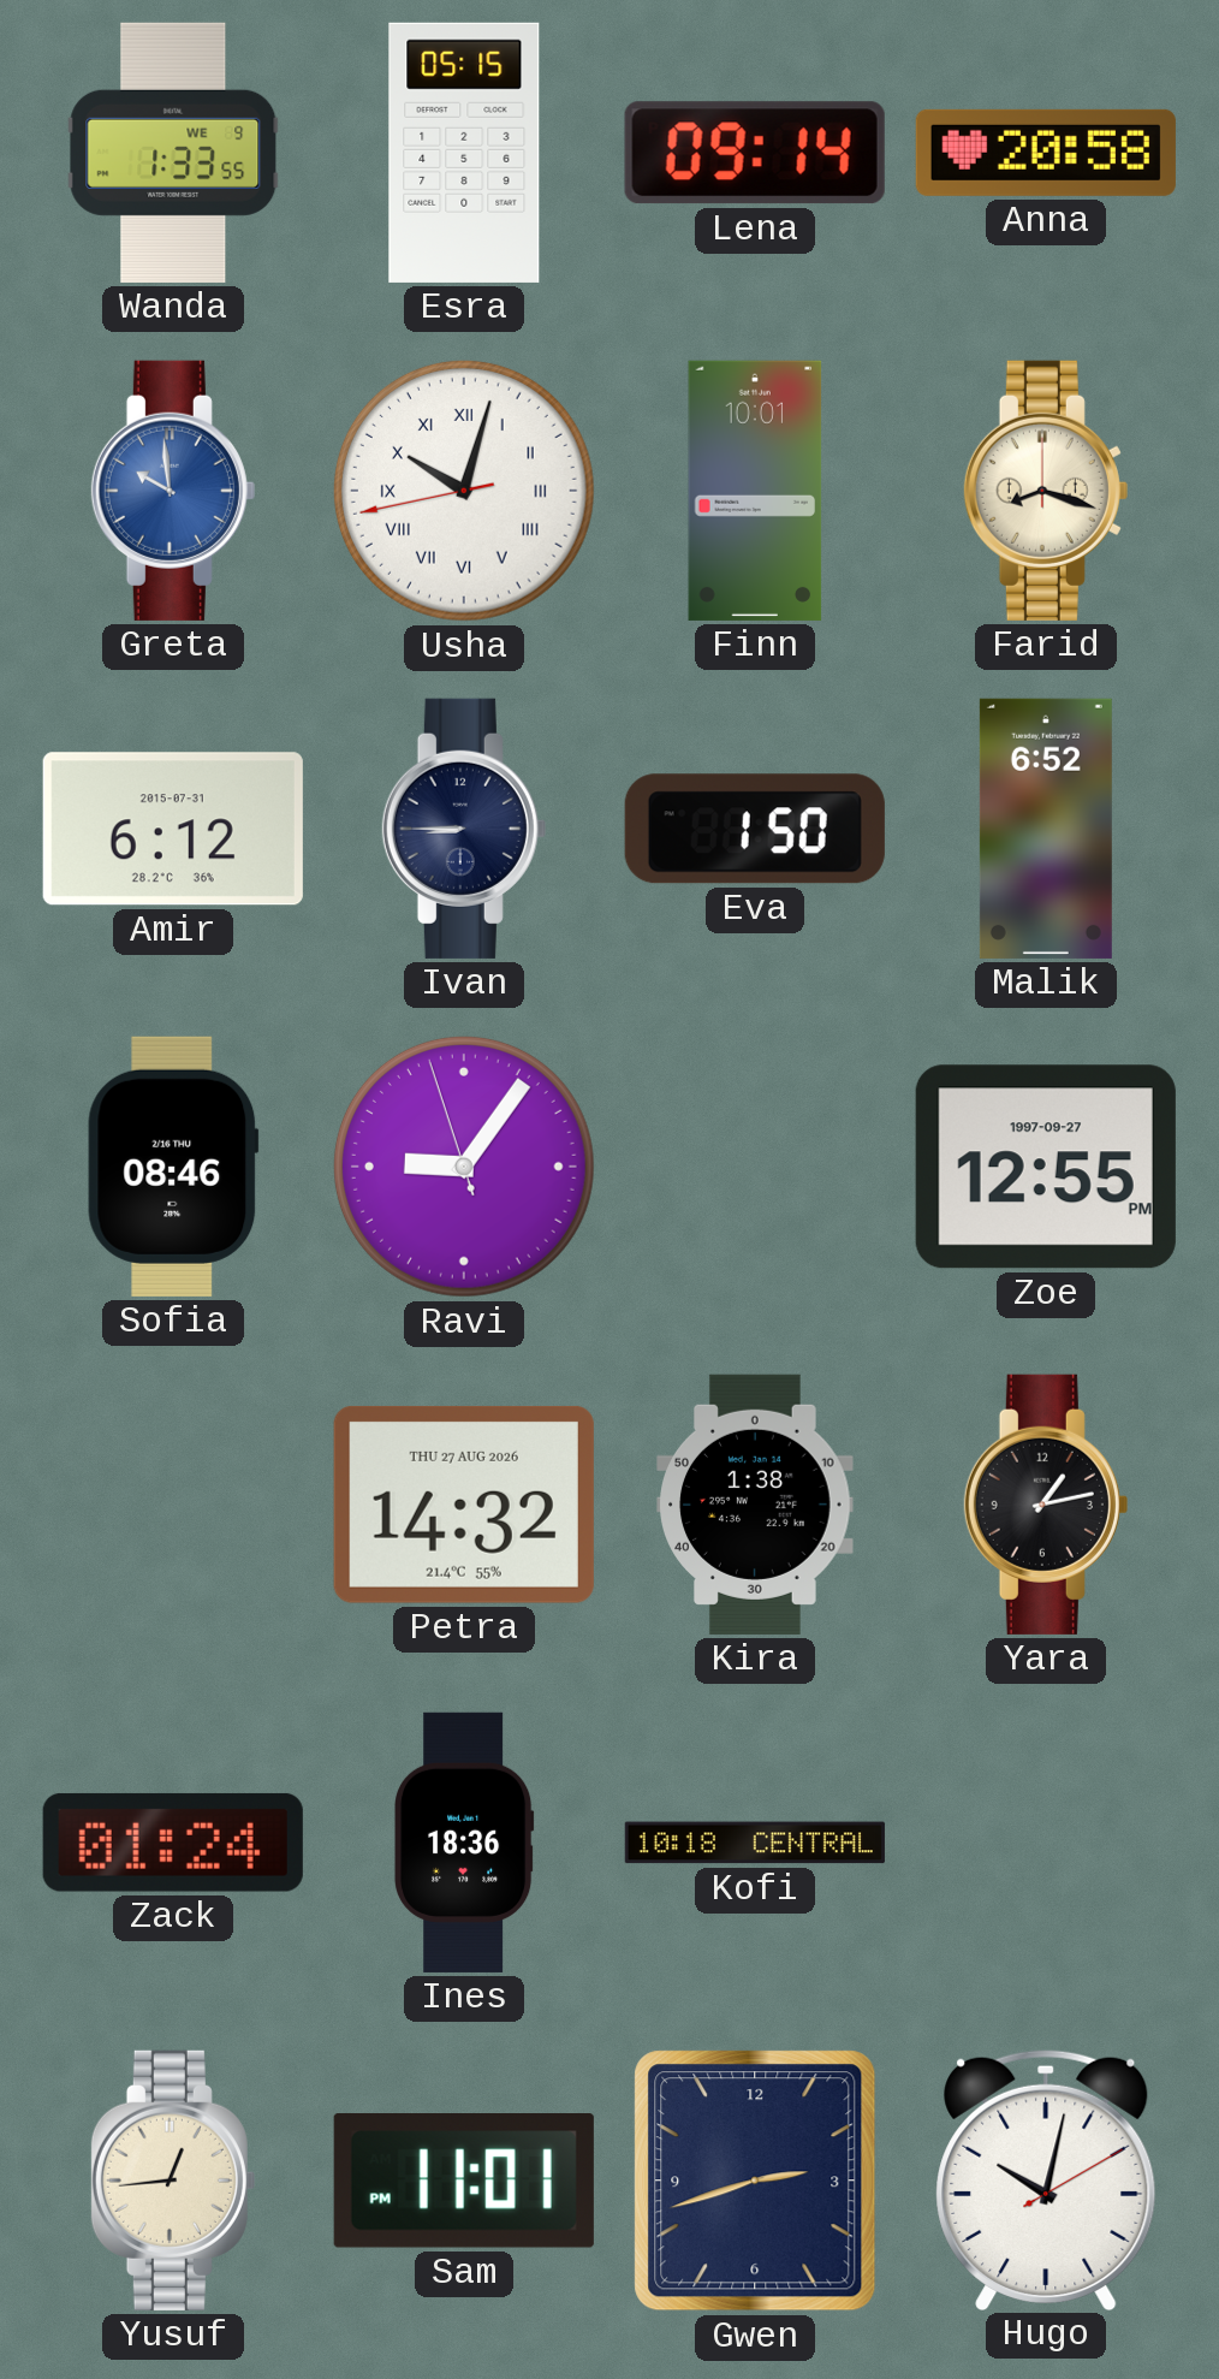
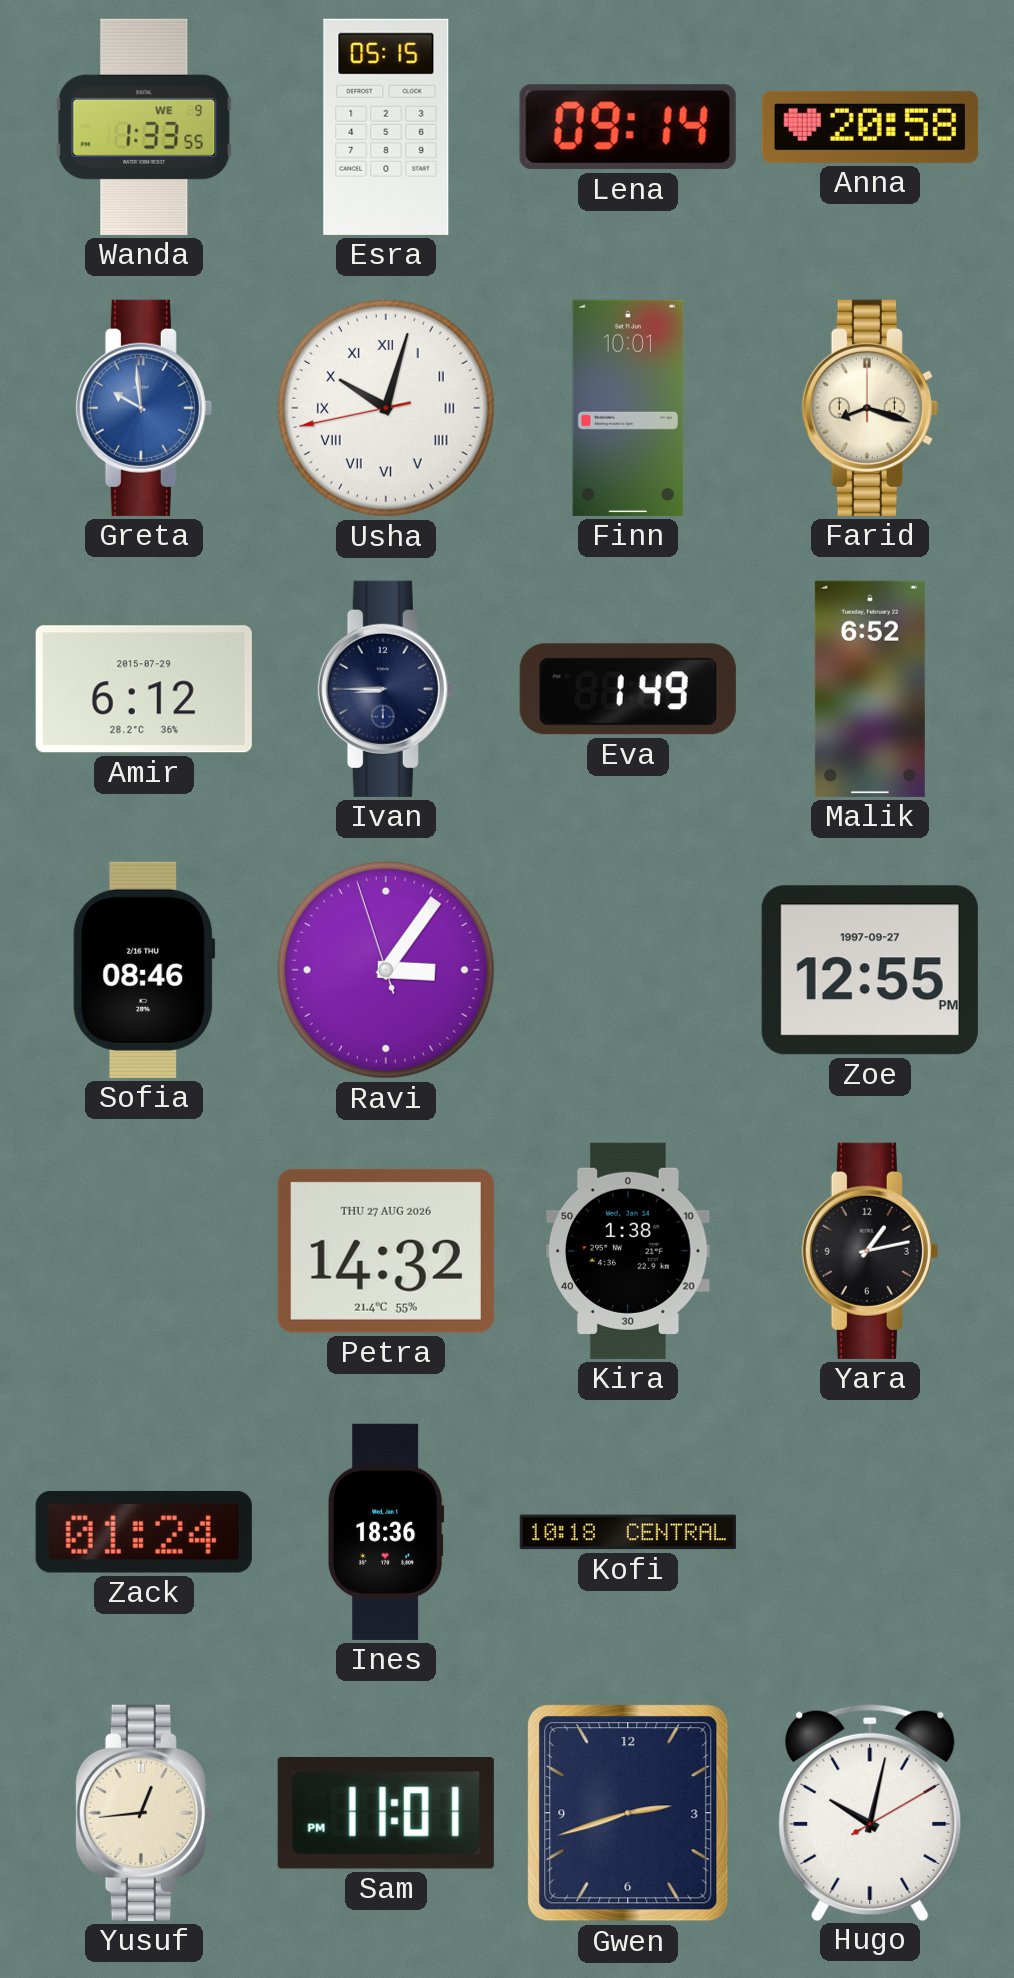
Amir date: 2015-07-31 -> 2015-07-29
Eva: 1:50 -> 1:49
Ravi: 9:05 -> 3:05
